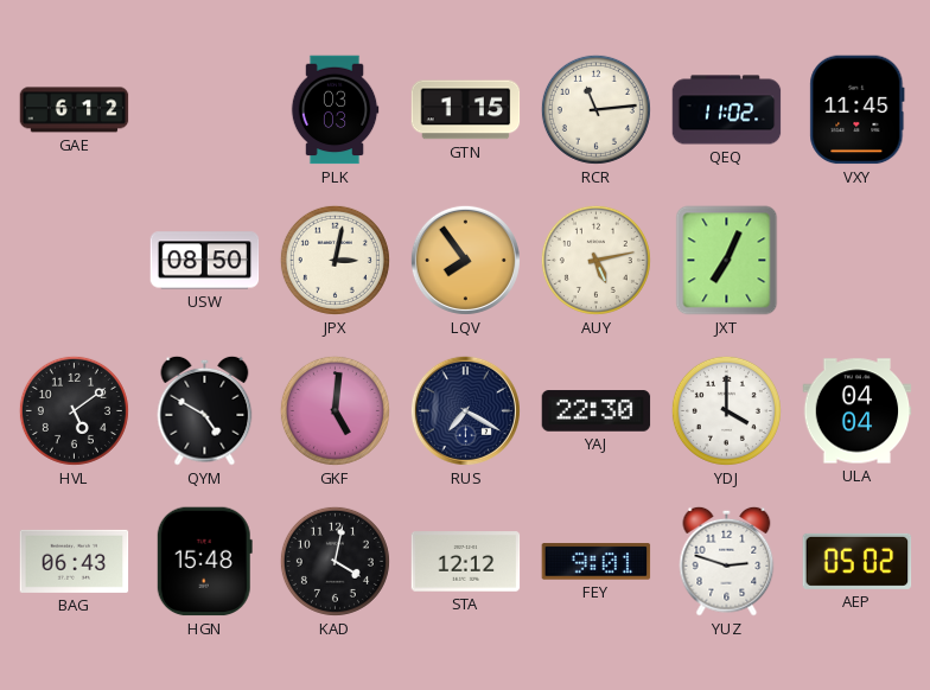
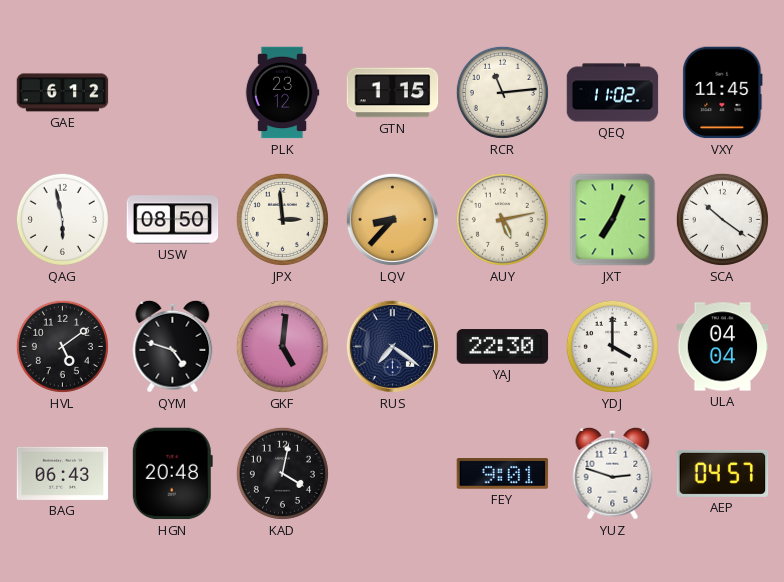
PLK: 03:03 -> 23:12
QAG: none -> 5:58
JPX: 3:02 -> 2:59
LQV: 7:54 -> 8:37
SCA: none -> 10:21
QYM: 4:50 -> 4:48
RUS: 7:20 -> 7:21
HGN: 15:48 -> 20:48
STA: 12:12 -> none
AEP: 05:02 -> 04:57
